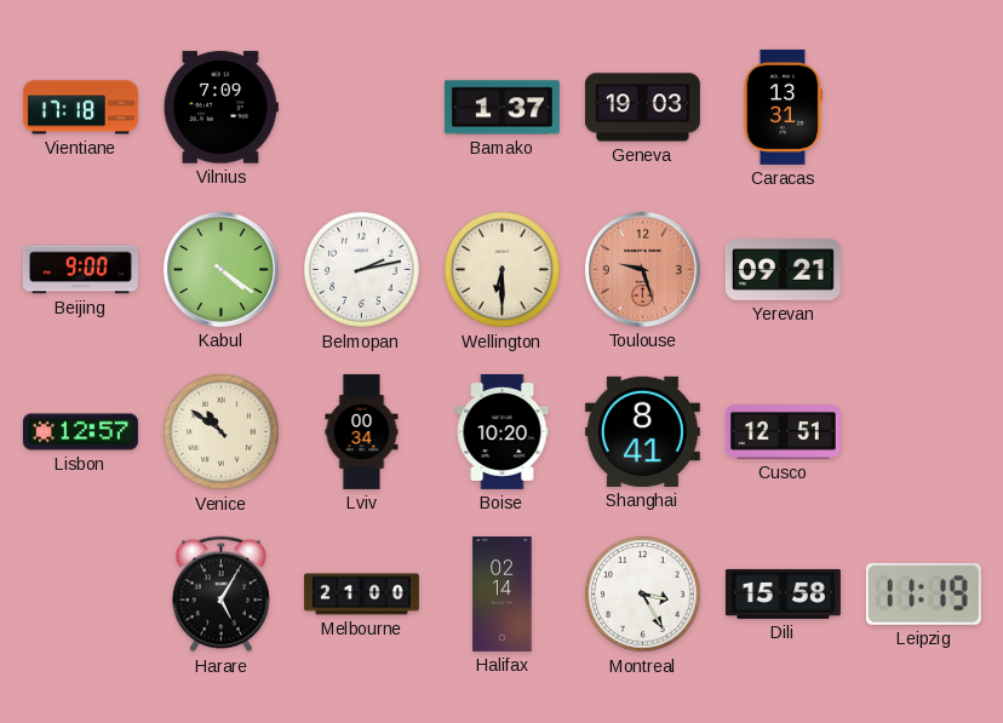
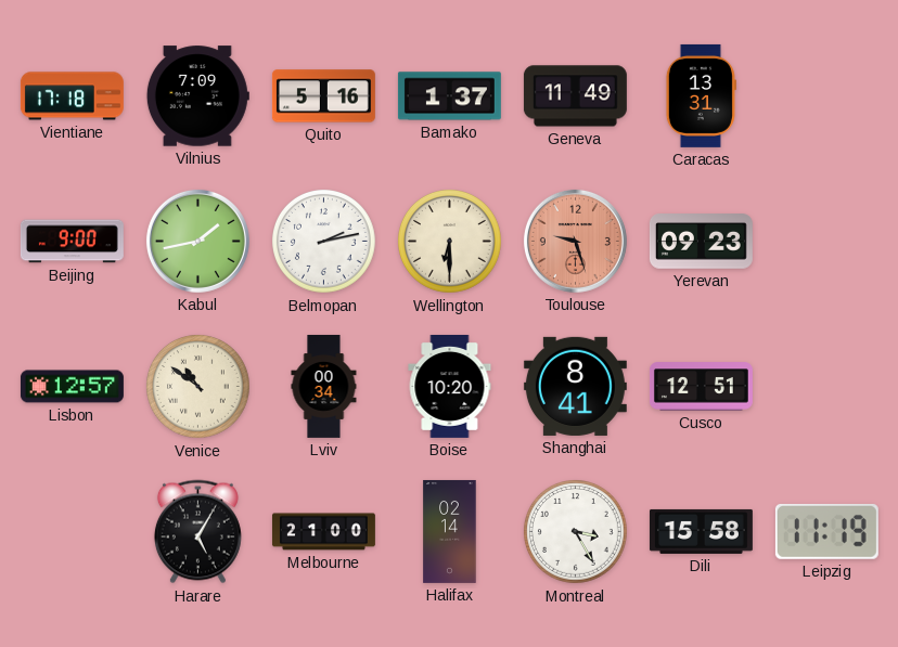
Quito: none -> 5:16
Geneva: 19:03 -> 11:49
Kabul: 4:21 -> 1:43
Yerevan: 09:21 -> 09:23
